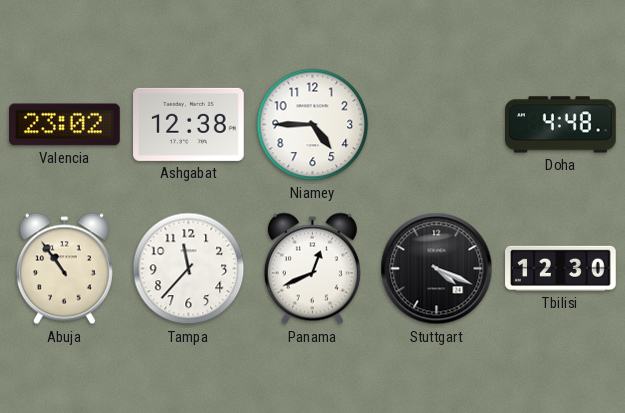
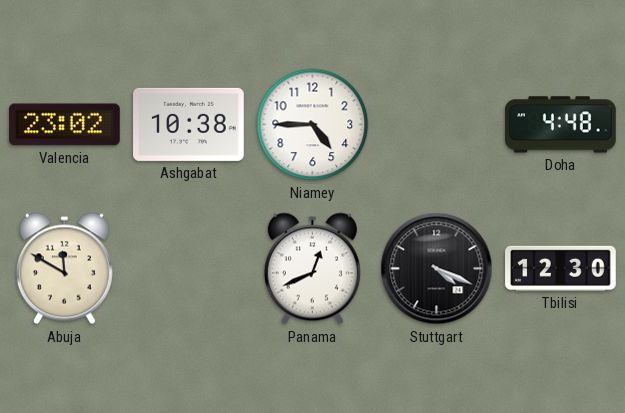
Ashgabat: 12:38 -> 10:38
Abuja: 10:54 -> 11:50
Tampa: 11:37 -> none
